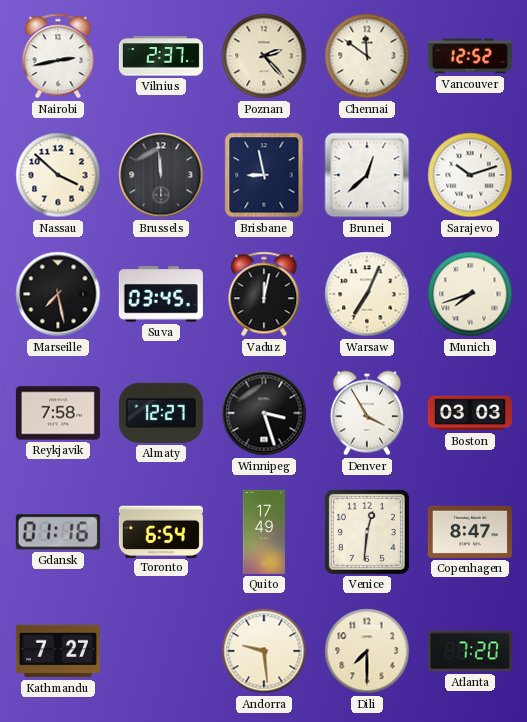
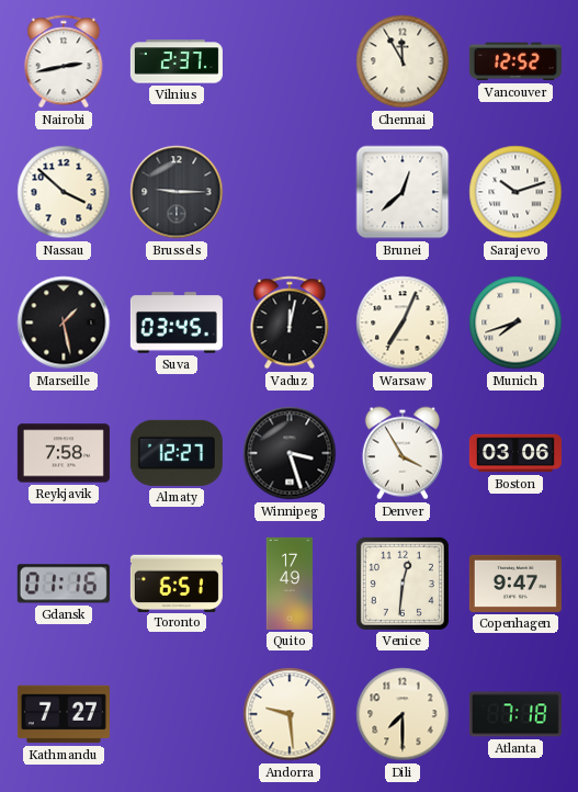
Poznan: 2:23 -> none
Chennai: 11:51 -> 11:55
Brussels: 11:59 -> 9:15
Brisbane: 8:58 -> none
Marseille: 7:28 -> 1:28
Boston: 03:03 -> 03:06
Toronto: 6:54 -> 6:51
Copenhagen: 8:47 -> 9:47
Atlanta: 7:20 -> 7:18
